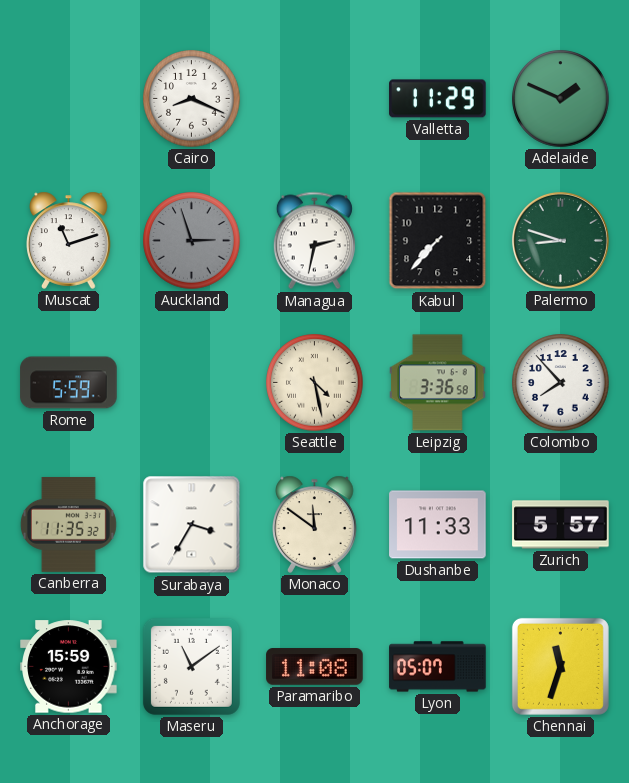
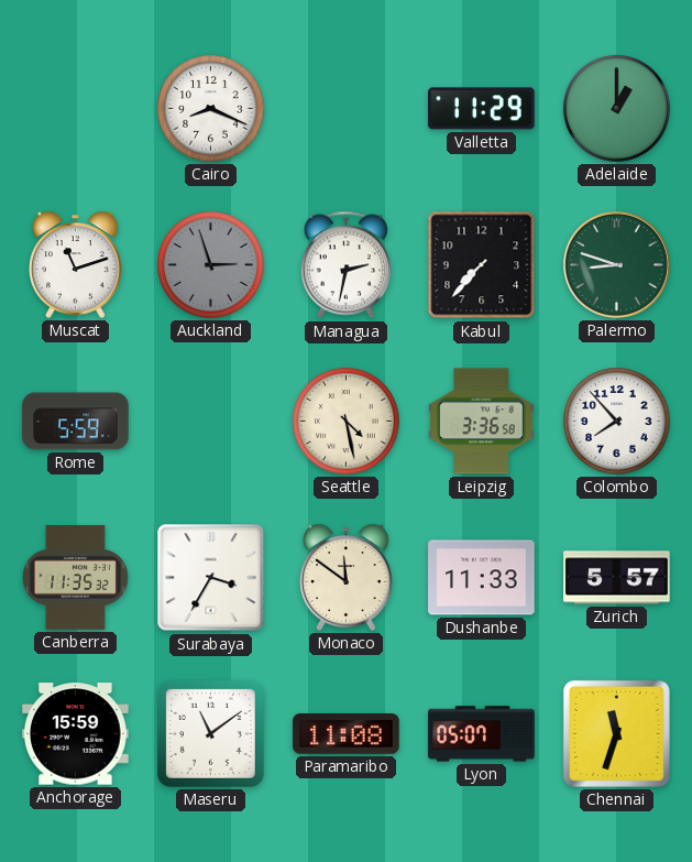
Adelaide: 1:49 -> 1:00
